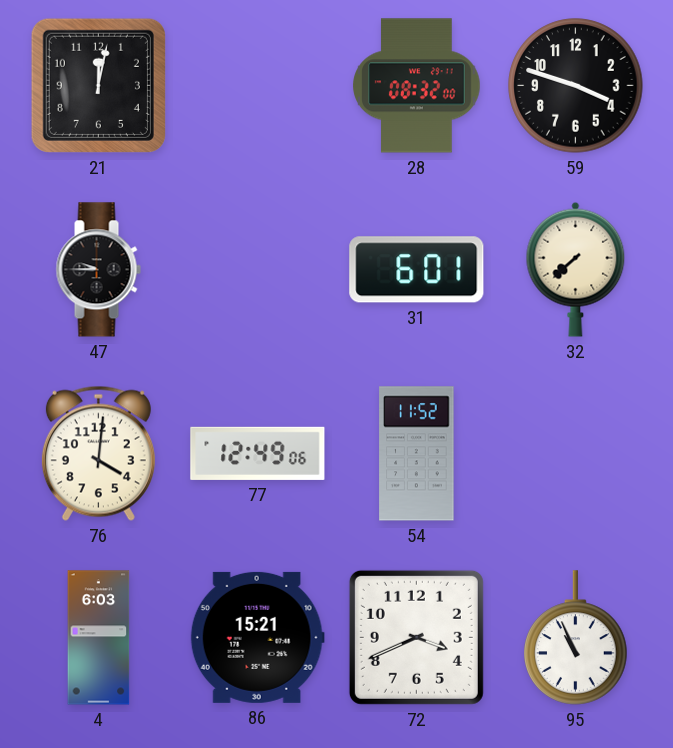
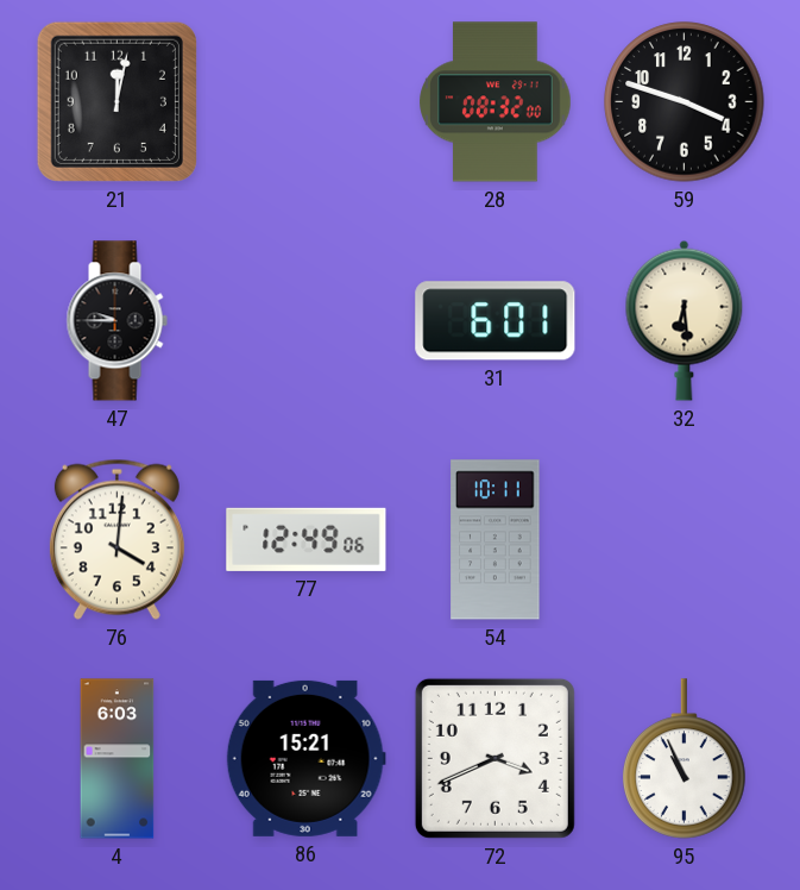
32: 7:38 -> 6:29
54: 11:52 -> 10:11
